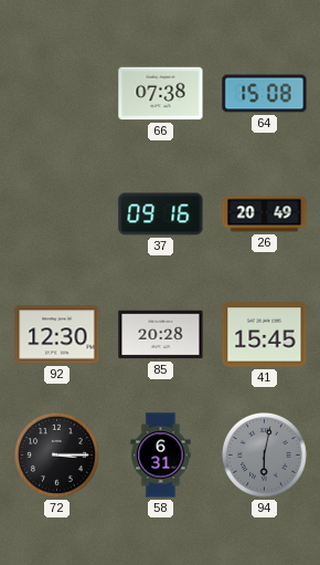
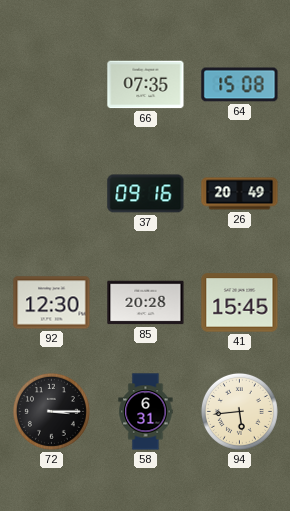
66: 07:38 -> 07:35
94: 6:02 -> 5:44
94 dial: grey -> cream
